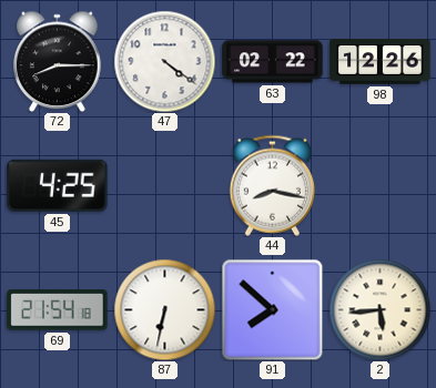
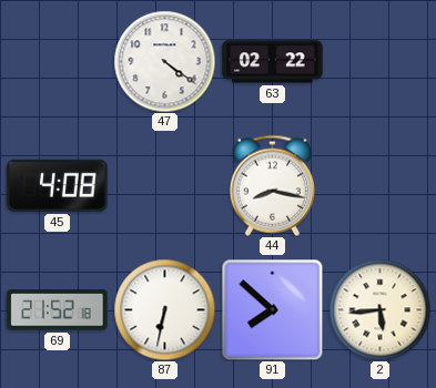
72: 8:15 -> none
98: 12:26 -> none
45: 4:25 -> 4:08
69: 21:54 -> 21:52
